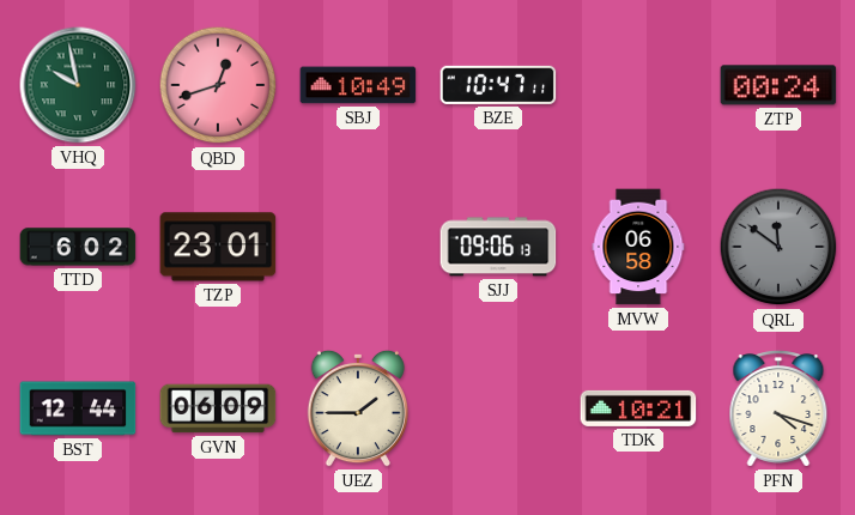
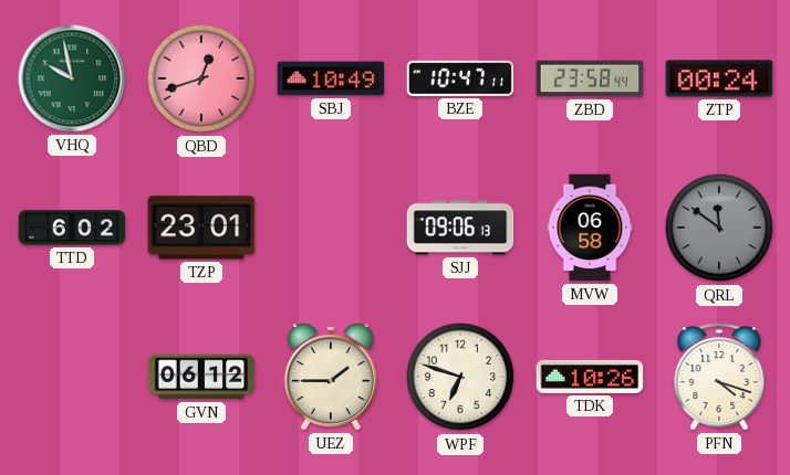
ZBD: none -> 23:58
BST: 12:44 -> none
GVN: 06:09 -> 06:12
WPF: none -> 6:48
TDK: 10:21 -> 10:26
